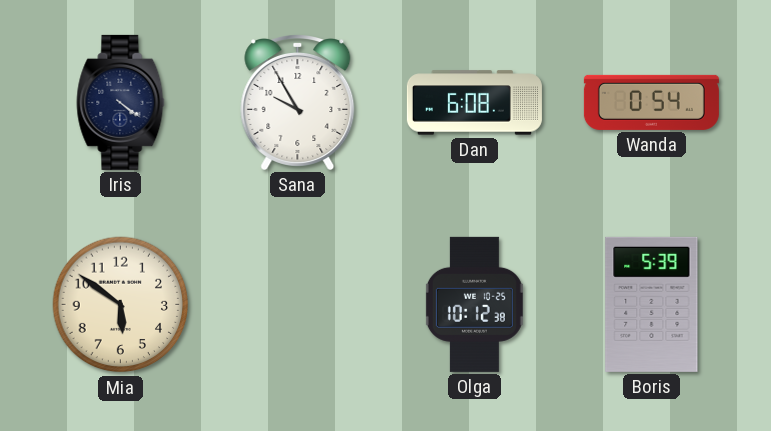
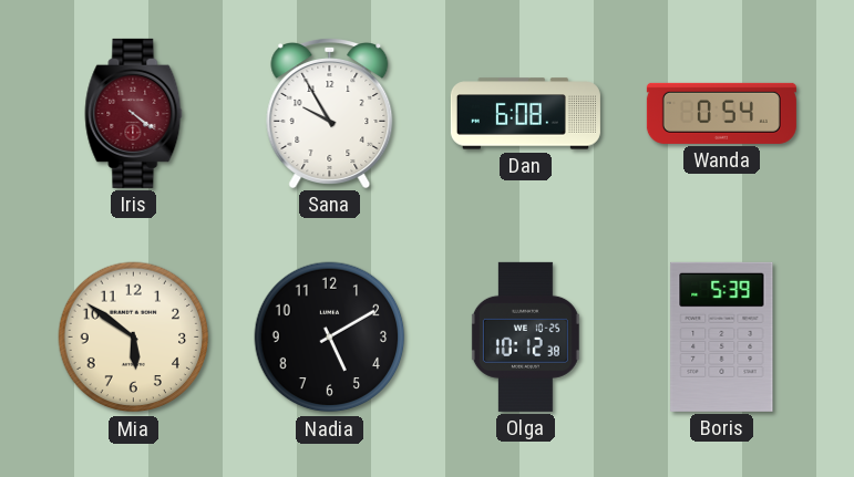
Iris dial: navy -> burgundy
Nadia: none -> 5:10
